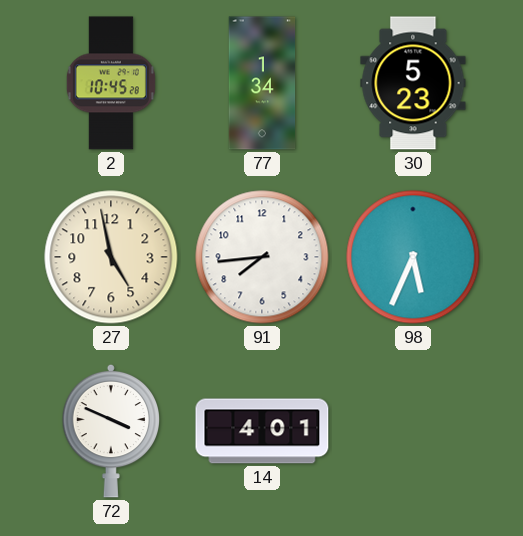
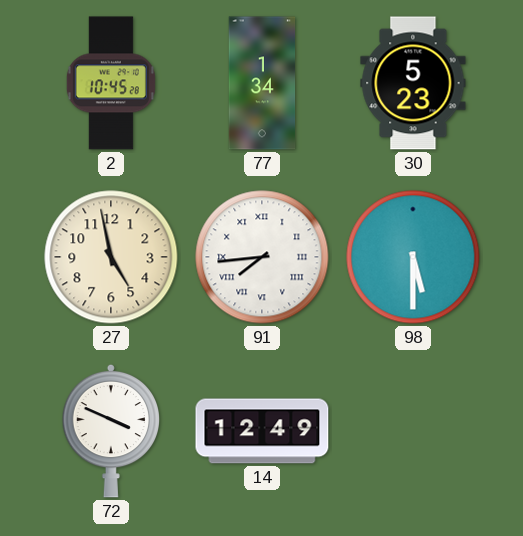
91 numerals: Arabic -> Roman
98: 5:34 -> 5:30
14: 4:01 -> 12:49
